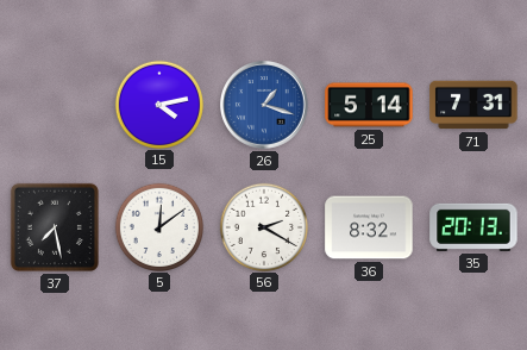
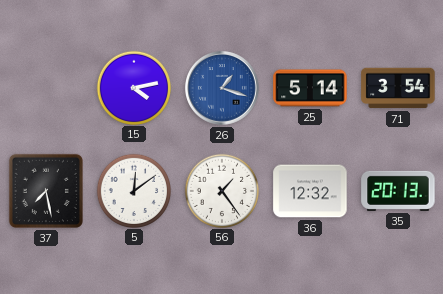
71: 7:31 -> 3:54
56: 2:20 -> 1:24
36: 8:32 -> 12:32
